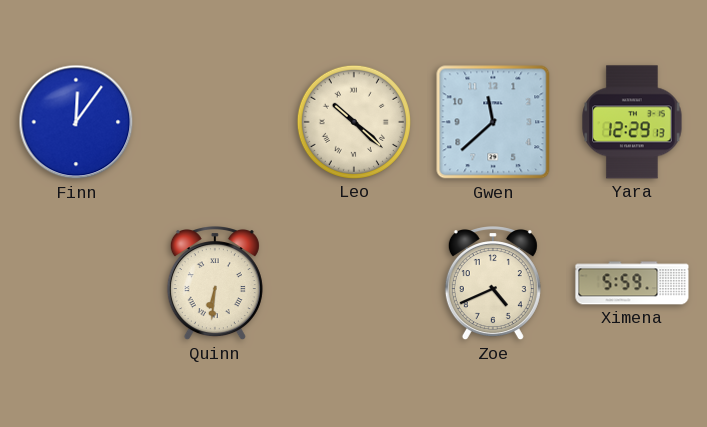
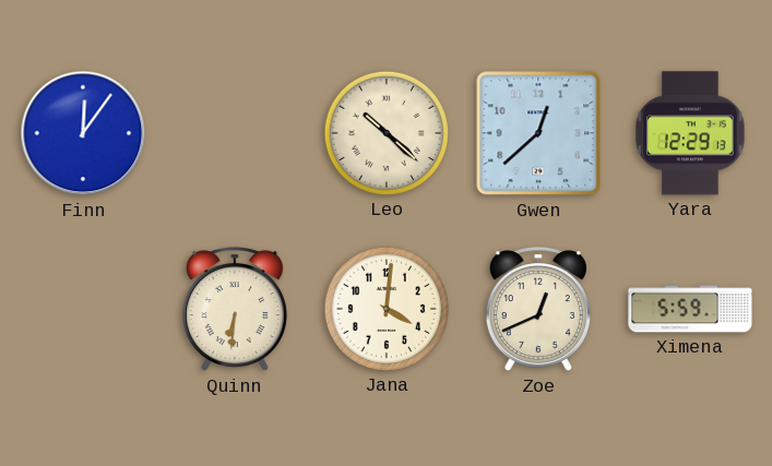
Gwen: 11:38 -> 12:38
Jana: none -> 4:01
Zoe: 4:41 -> 12:41
